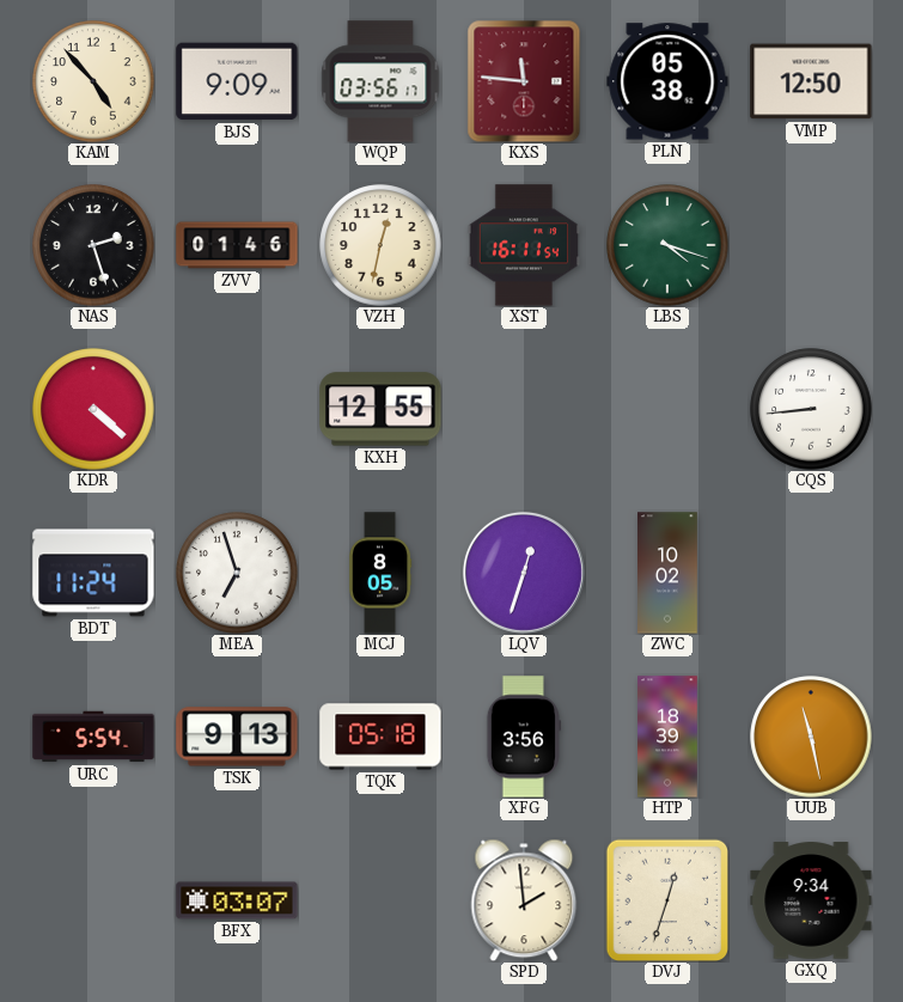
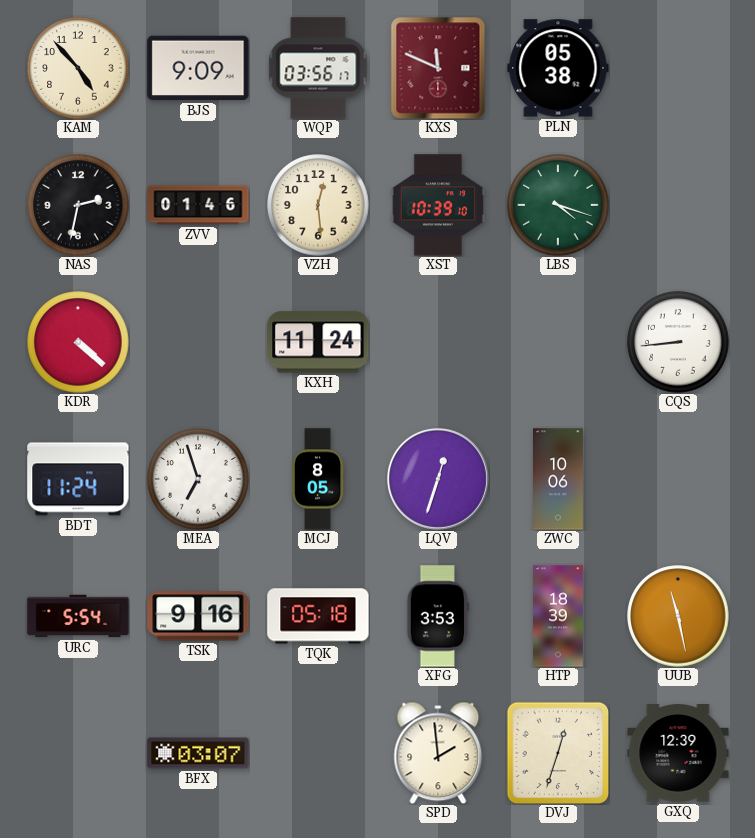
KXS: 11:46 -> 11:49
VMP: 12:50 -> none
NAS: 2:27 -> 2:32
VZH: 12:32 -> 12:29
XST: 16:11 -> 10:39
KXH: 12:55 -> 11:24
ZWC: 10:02 -> 10:06
TSK: 9:13 -> 9:16
XFG: 3:56 -> 3:53
GXQ: 9:34 -> 12:39
